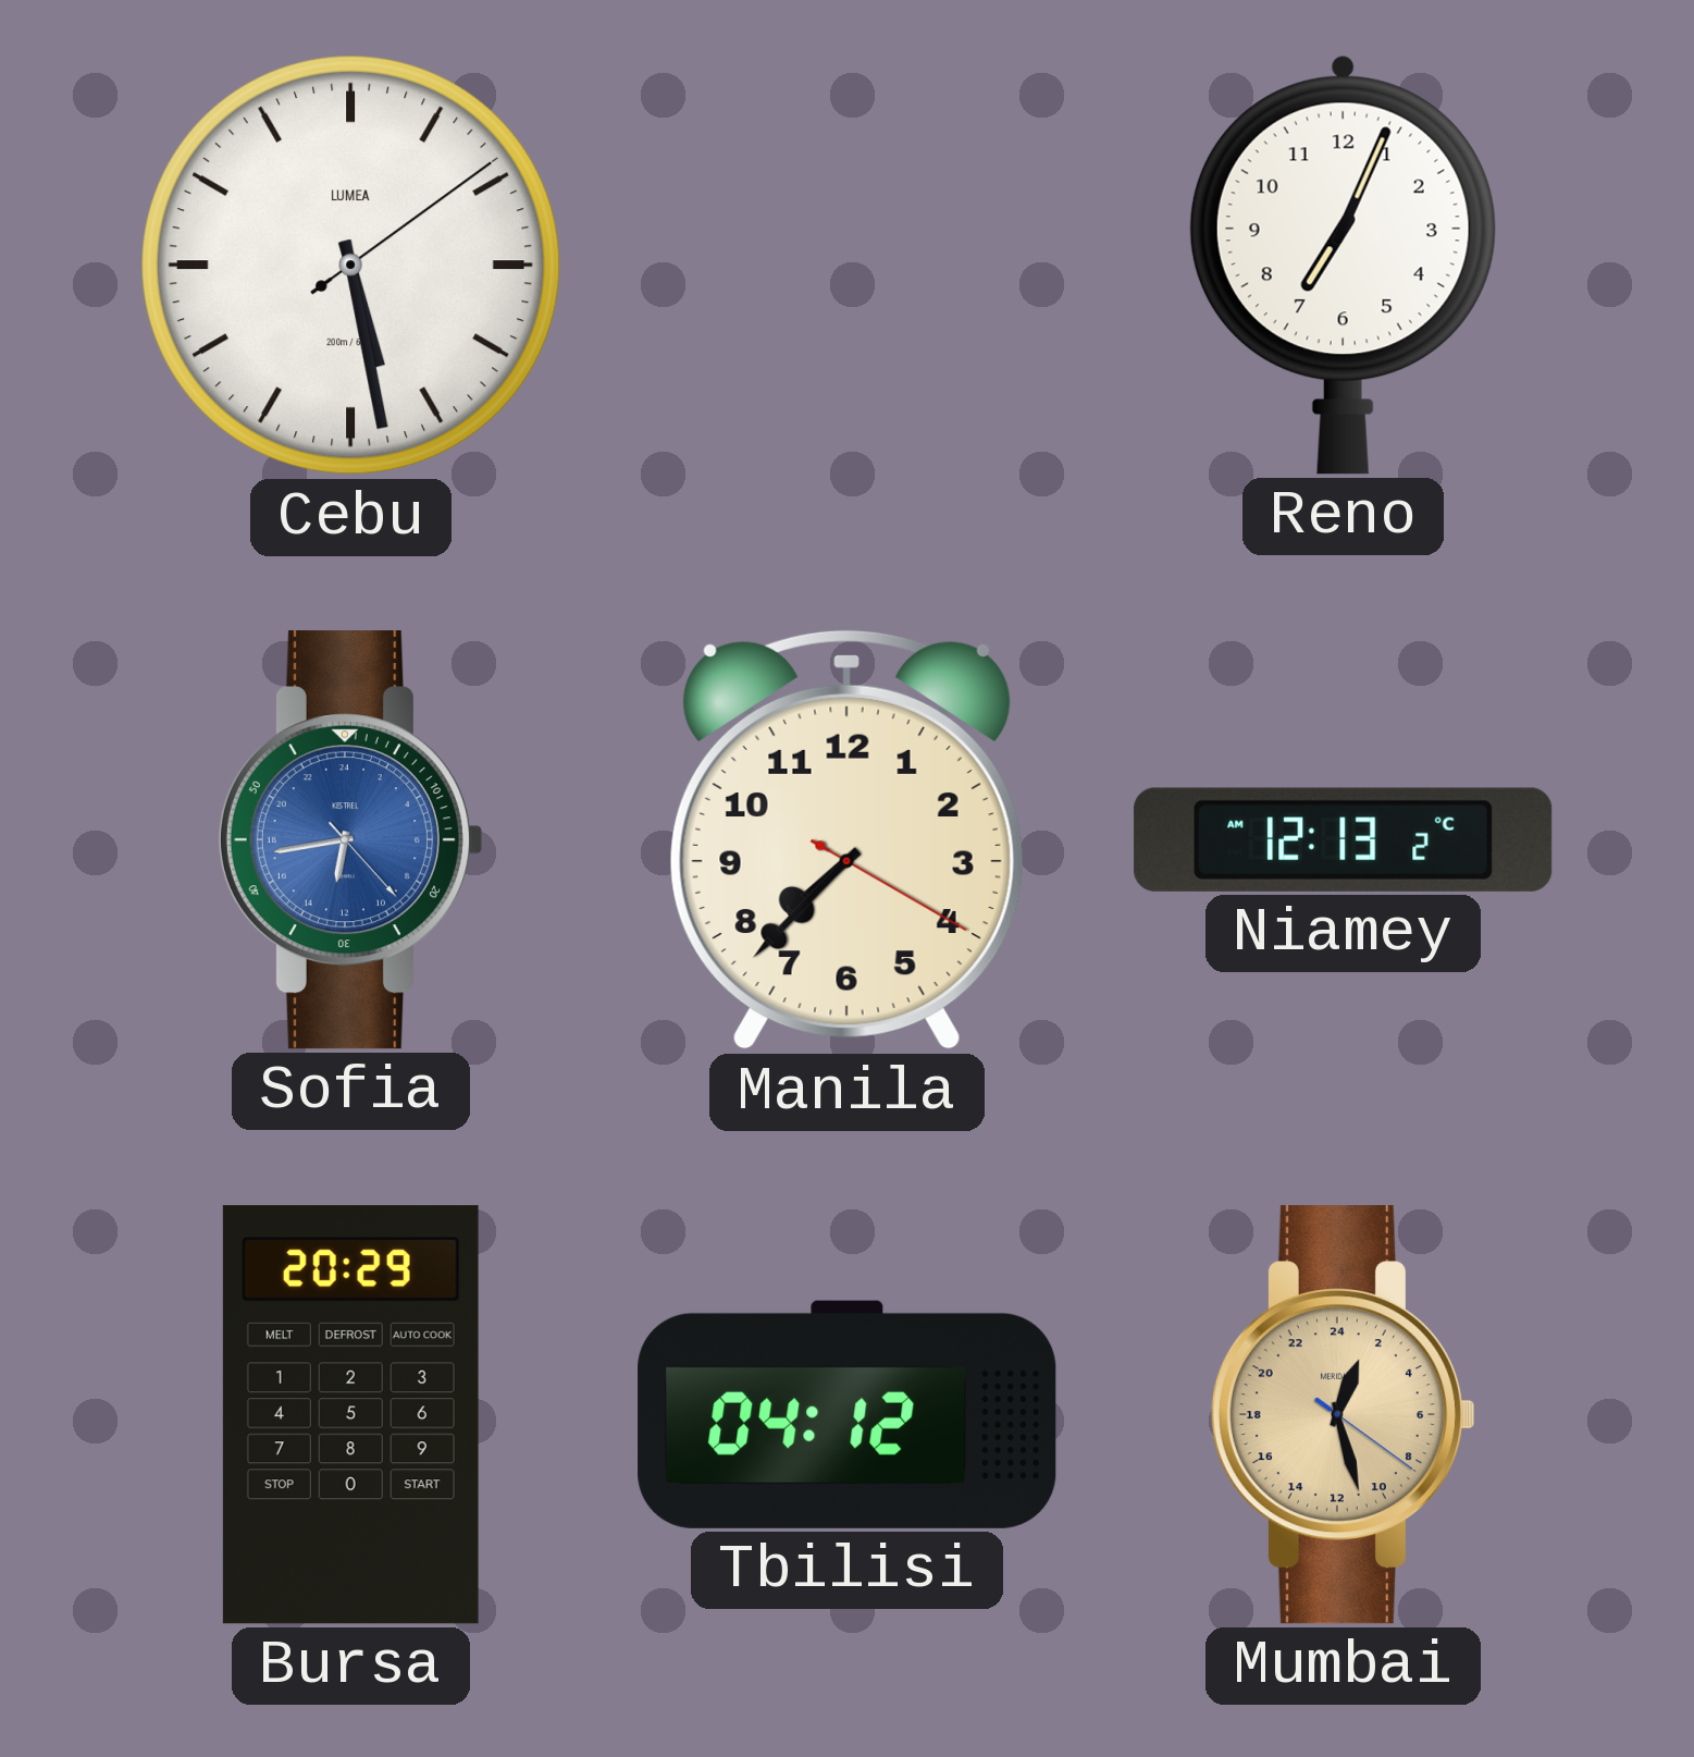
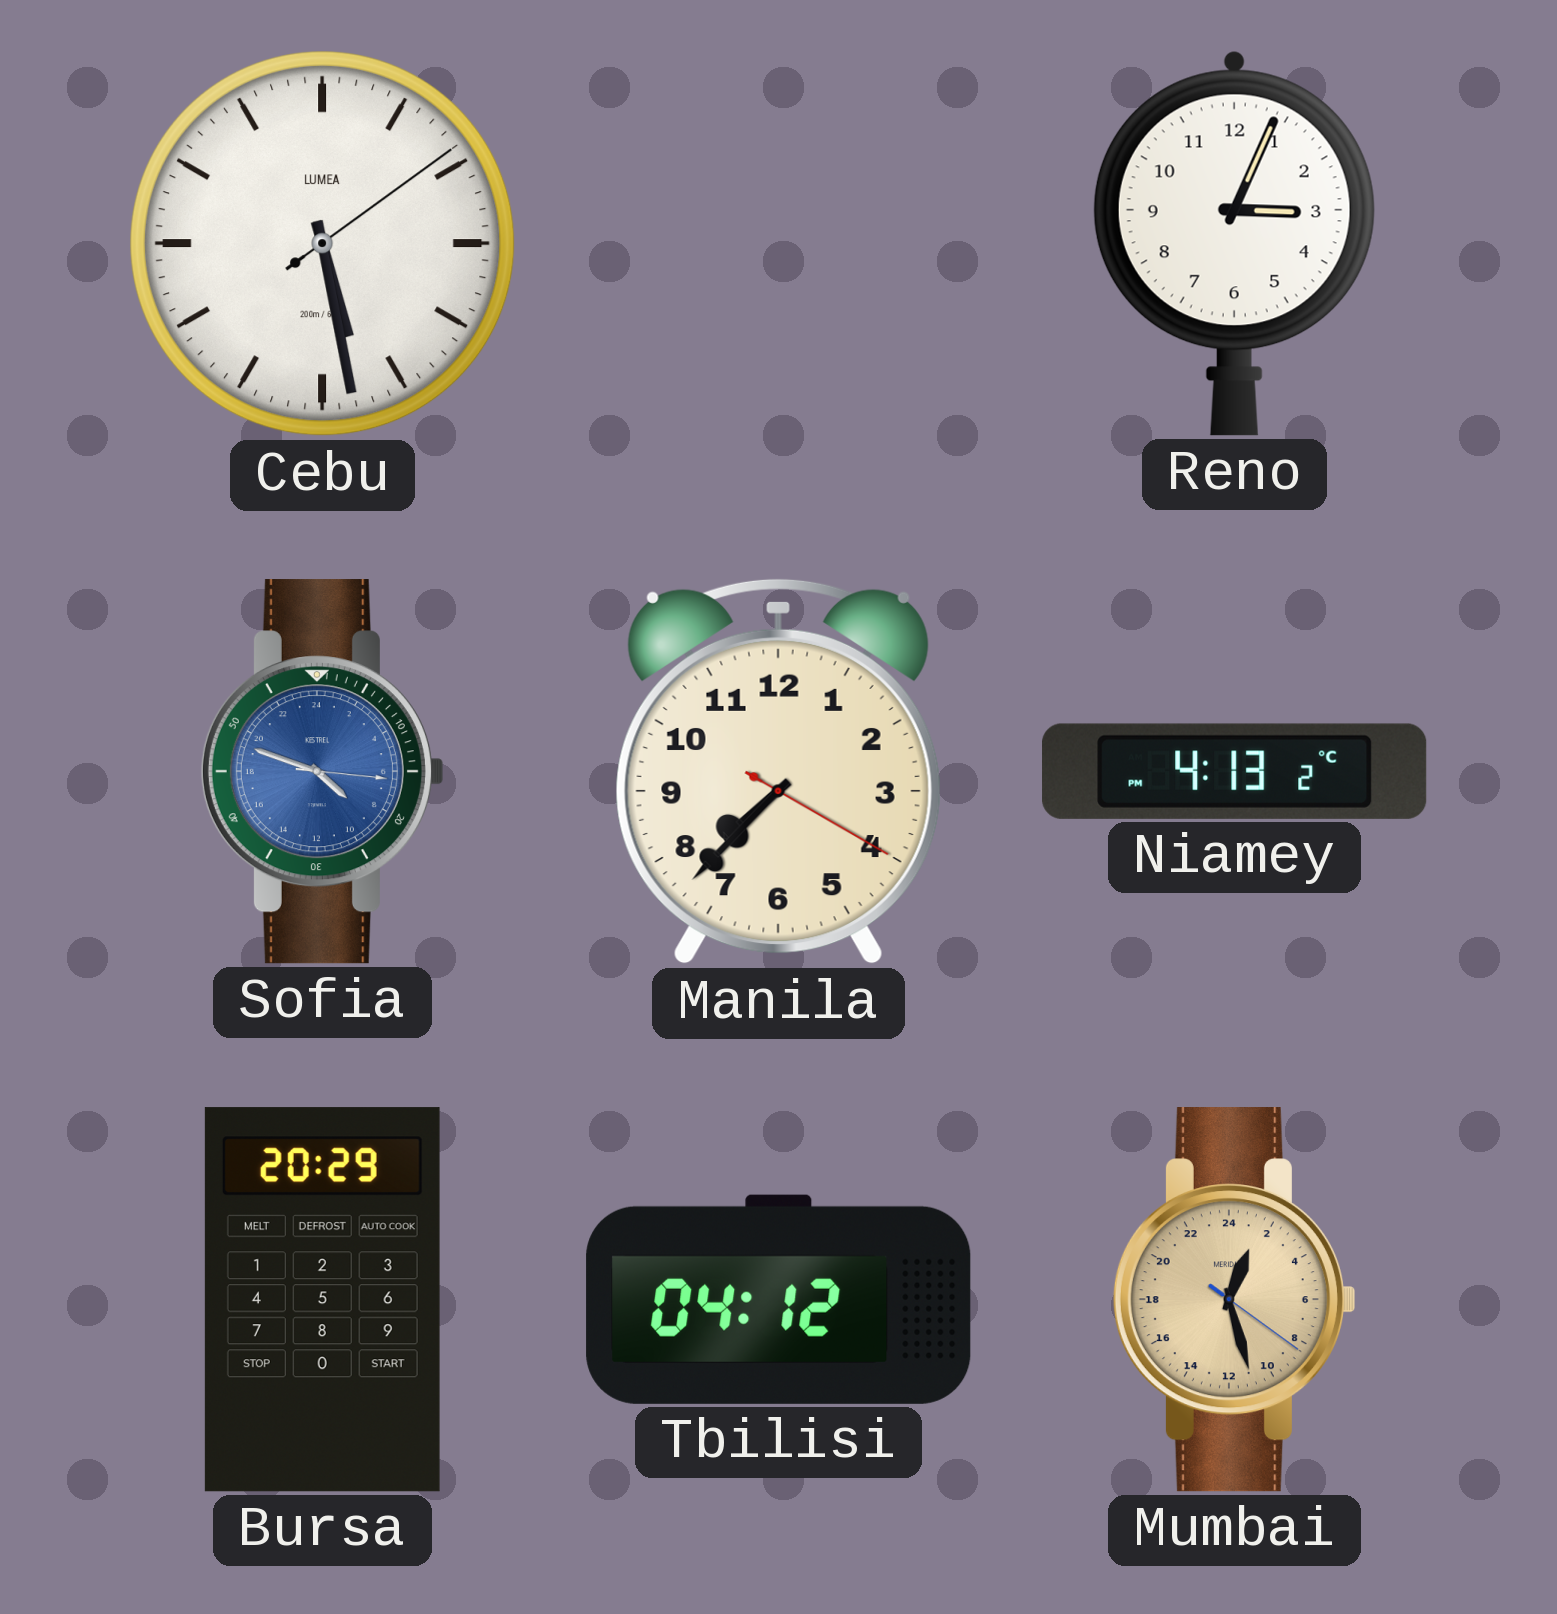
Reno: 7:04 -> 3:04
Sofia: 12:43 -> 8:48
Niamey: 12:13 -> 4:13
